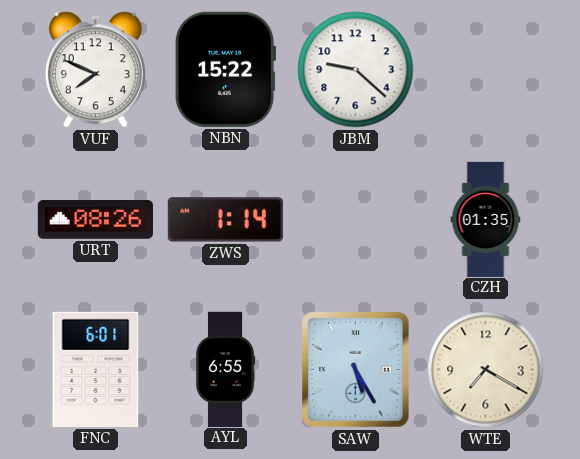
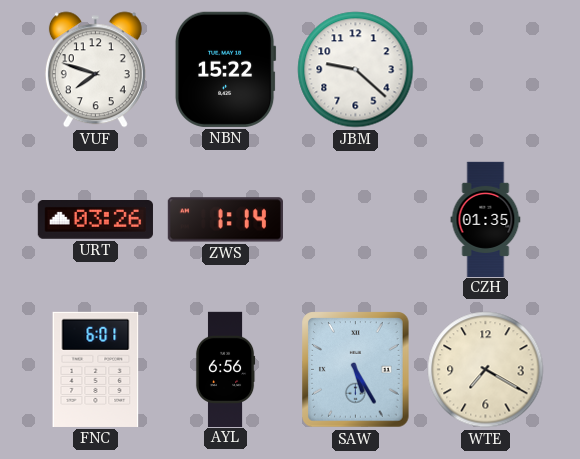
VUF: 7:49 -> 7:48
URT: 08:26 -> 03:26
AYL: 6:55 -> 6:56
